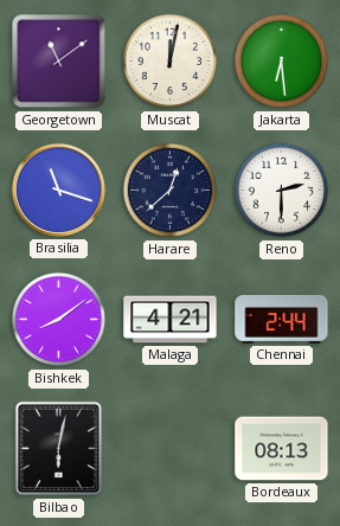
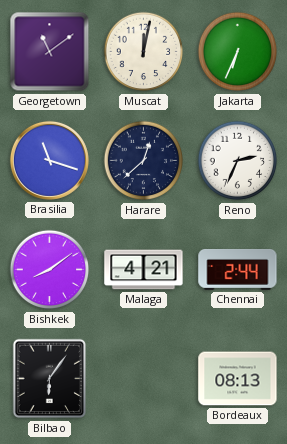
Jakarta: 6:29 -> 6:34
Reno: 2:30 -> 2:34
Bilbao: 6:02 -> 6:06
